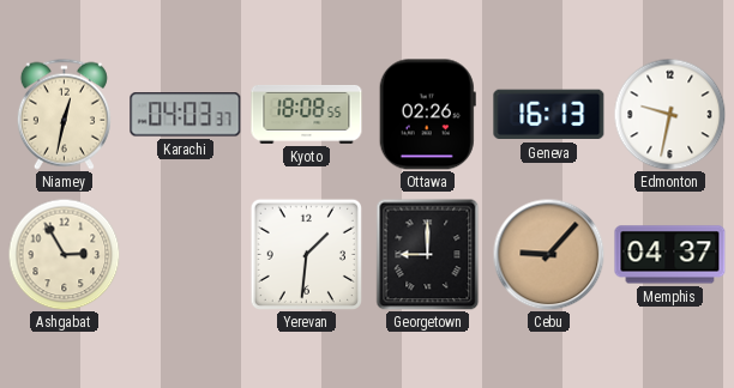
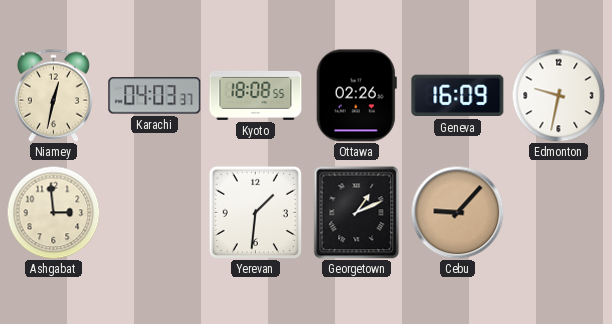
Geneva: 16:13 -> 16:09
Ashgabat: 2:55 -> 2:59
Georgetown: 9:00 -> 1:11
Memphis: 04:37 -> none
